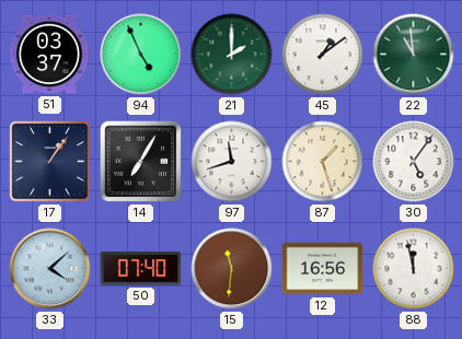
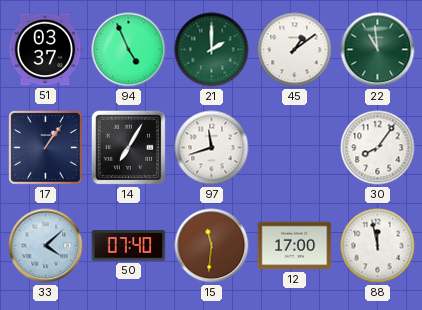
87: 1:27 -> none
30: 5:06 -> 8:06
12: 16:56 -> 17:00
